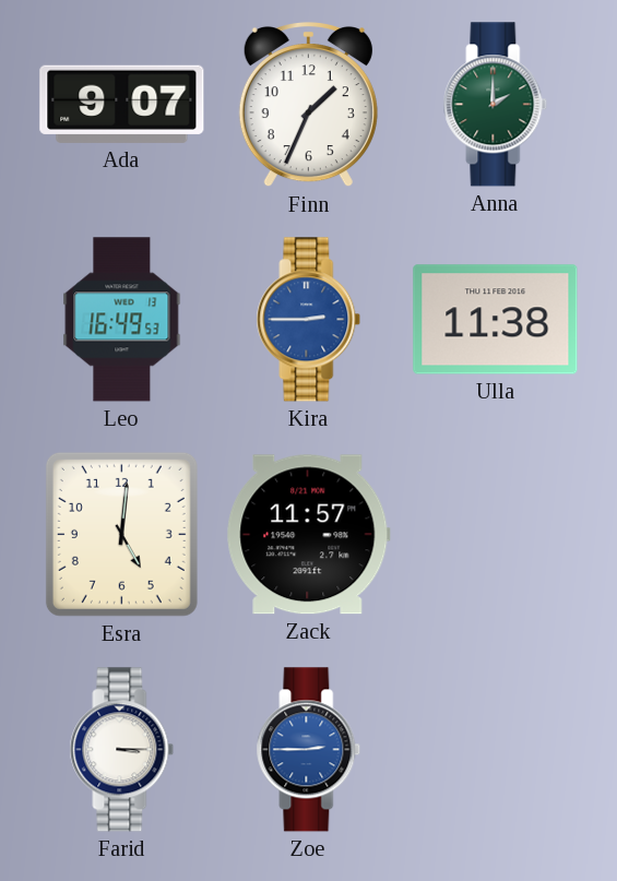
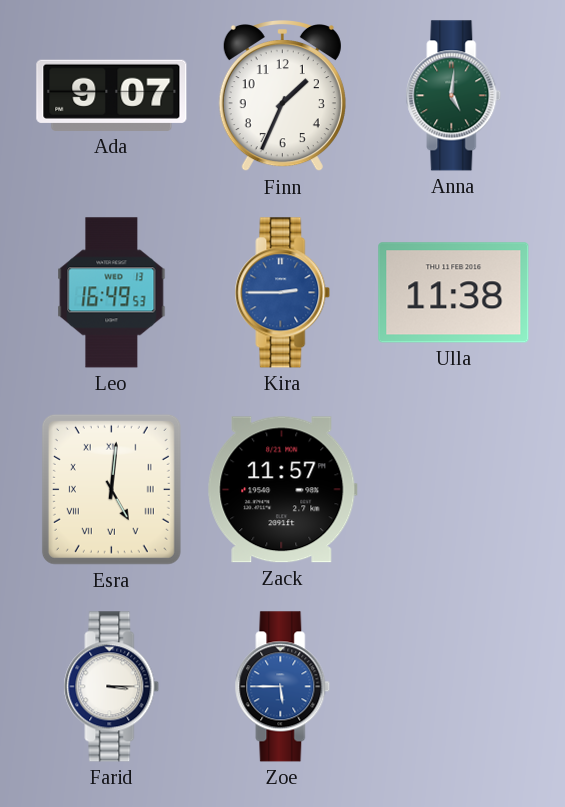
Anna: 2:00 -> 5:01
Esra numerals: Arabic -> Roman
Zoe: 2:45 -> 5:45
